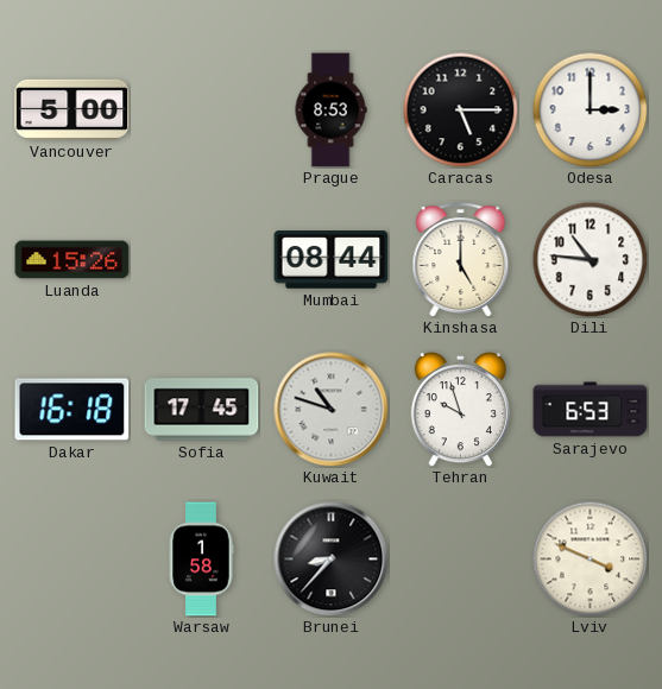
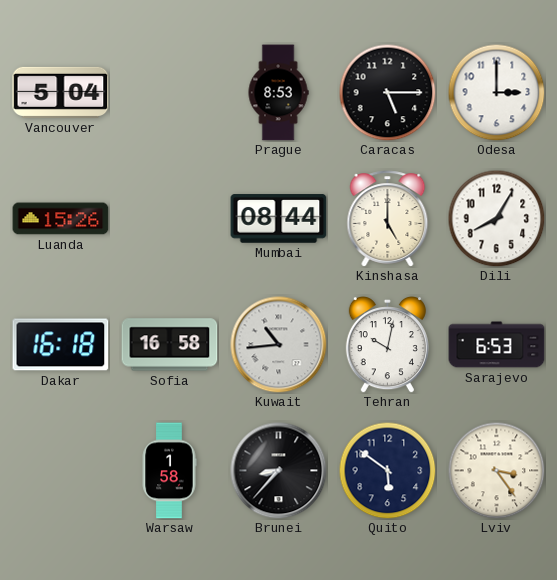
Vancouver: 5:00 -> 5:04
Dili: 10:46 -> 8:05
Sofia: 17:45 -> 16:58
Kuwait: 10:48 -> 10:44
Tehran: 9:57 -> 10:02
Quito: none -> 5:51
Lviv: 3:49 -> 3:24
